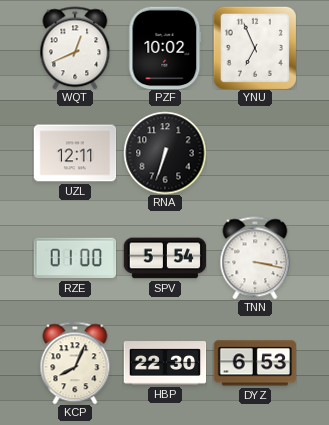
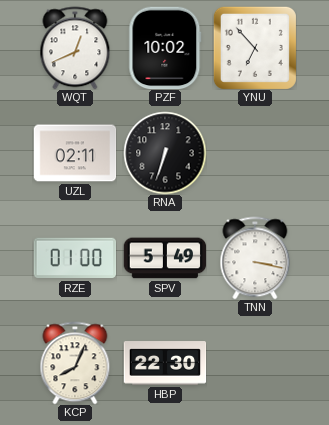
YNU: 6:56 -> 6:53
UZL: 12:11 -> 02:11
SPV: 5:54 -> 5:49
DYZ: 6:53 -> none
